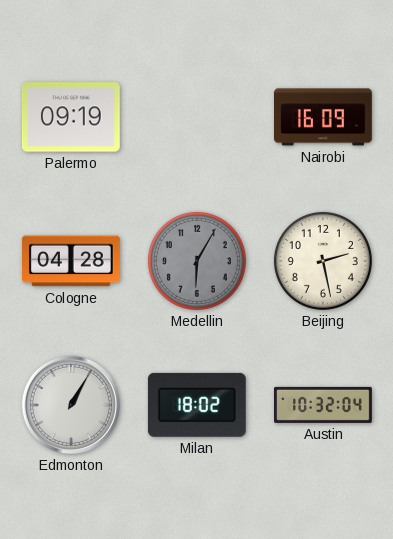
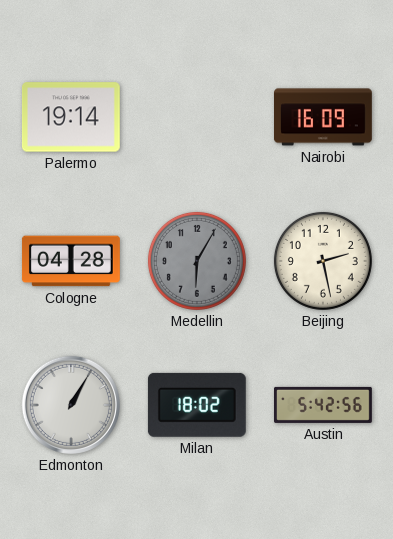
Palermo: 09:19 -> 19:14
Austin: 10:32 -> 5:42
